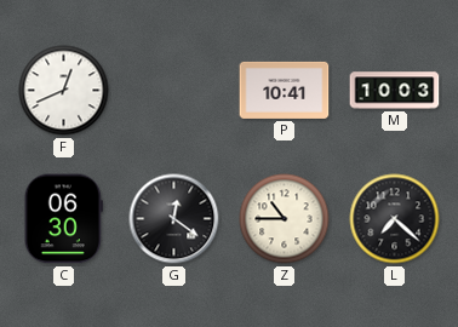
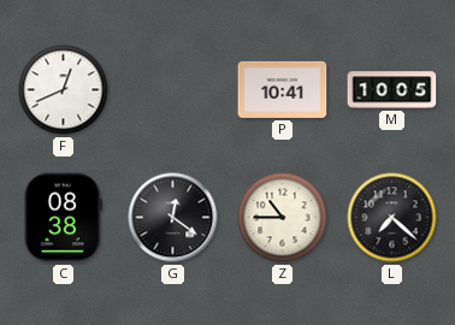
M: 10:03 -> 10:05
C: 06:30 -> 08:38
